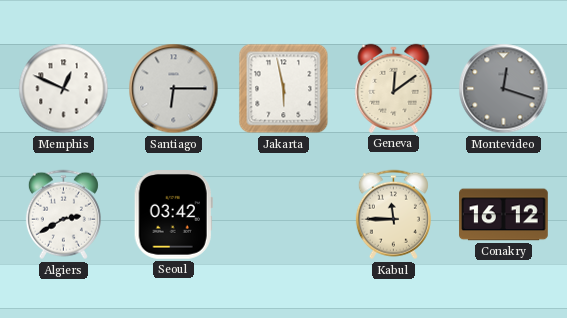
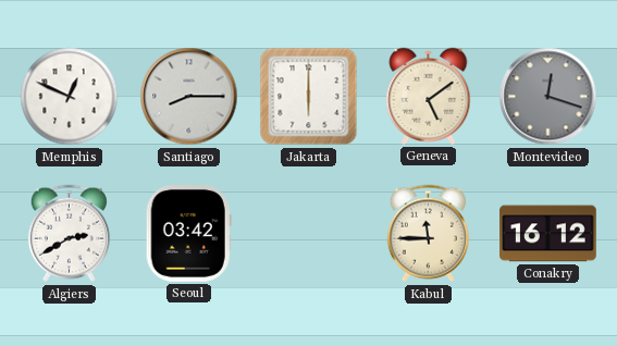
Santiago: 6:15 -> 8:15
Jakarta: 5:58 -> 6:00
Geneva: 12:09 -> 5:09
